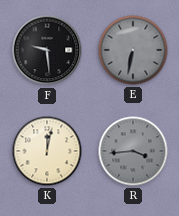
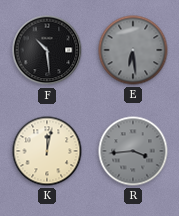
F: 9:29 -> 10:29
E: 6:32 -> 6:29
